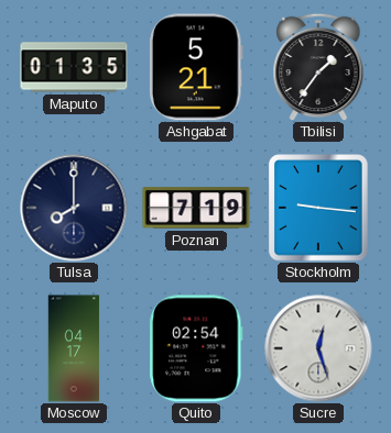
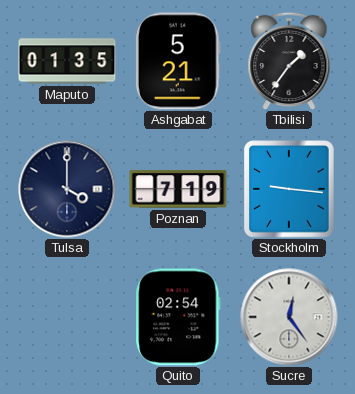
Tulsa: 8:00 -> 4:00
Moscow: 04:17 -> none
Sucre: 12:27 -> 12:24
